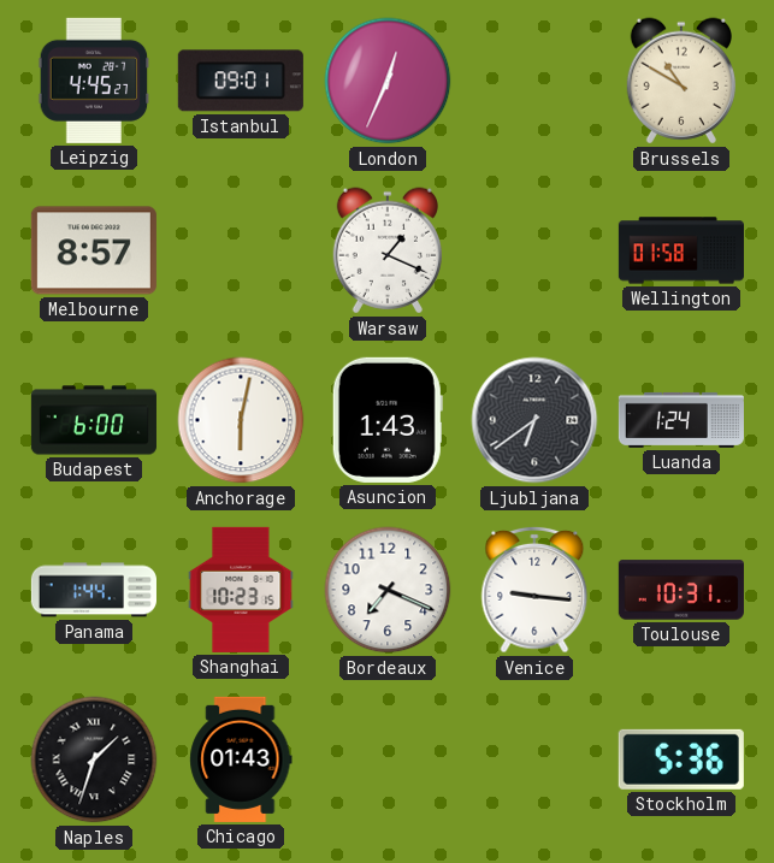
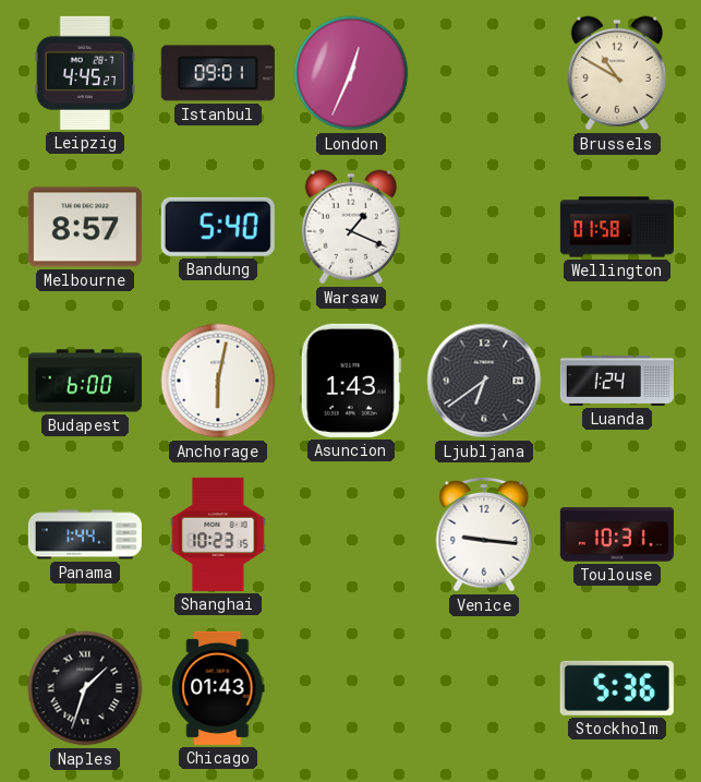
Bandung: none -> 5:40
Bordeaux: 7:19 -> none
